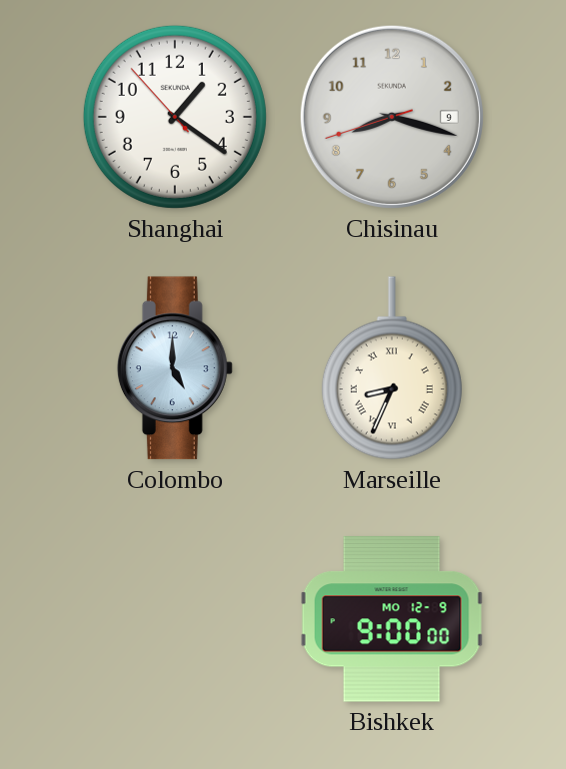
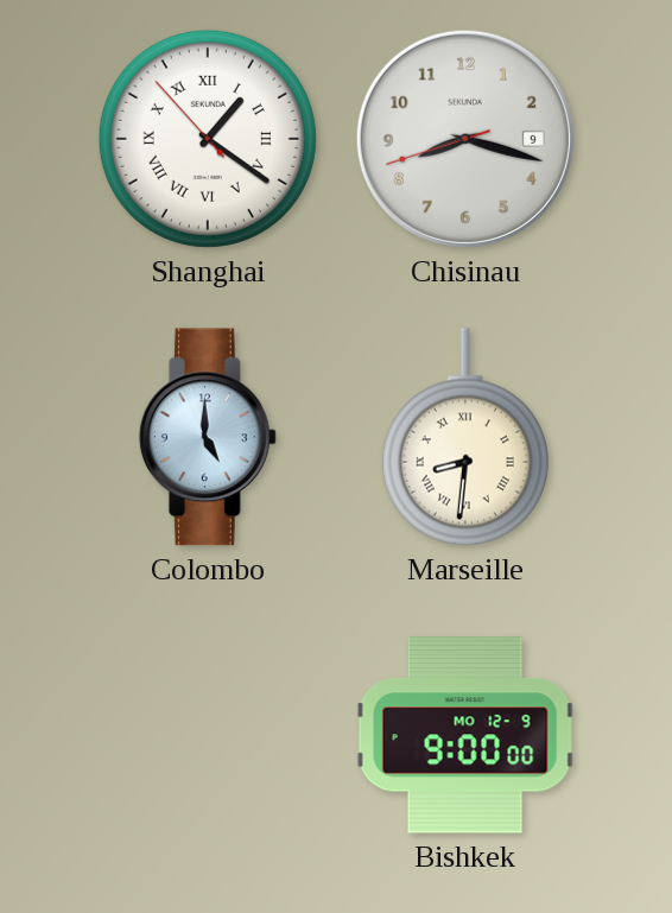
Shanghai numerals: Arabic -> Roman
Marseille: 8:34 -> 8:31
